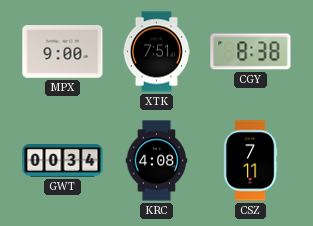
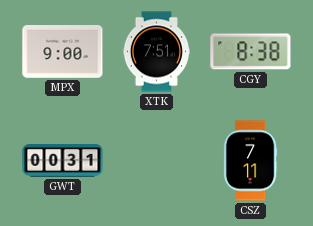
GWT: 00:34 -> 00:31
KRC: 4:08 -> none
